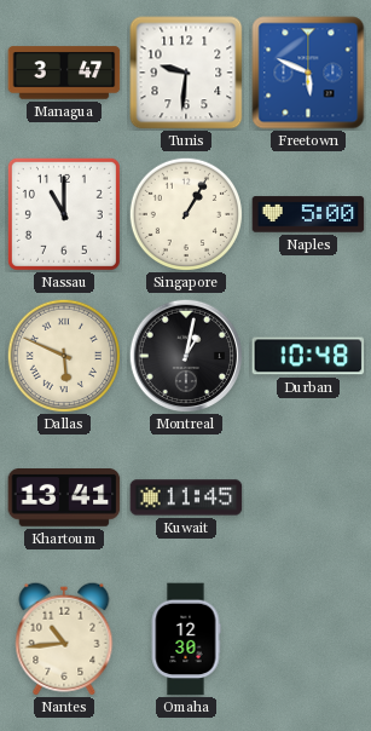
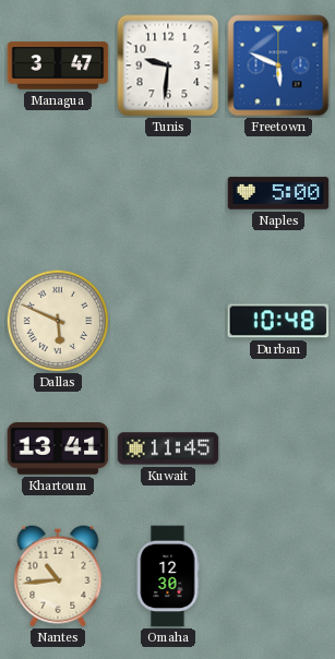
Nassau: 11:00 -> none
Singapore: 1:05 -> none
Montreal: 1:02 -> none
